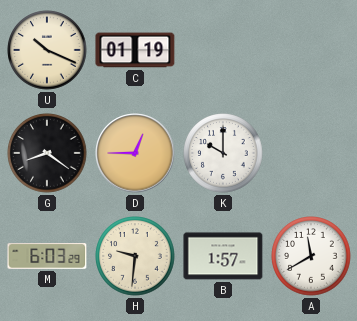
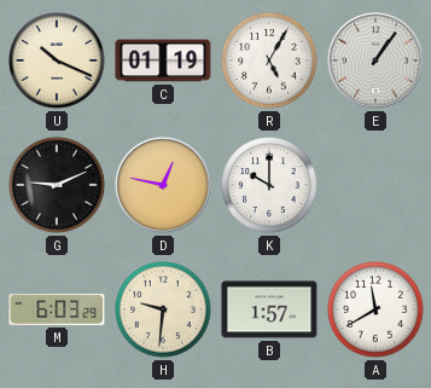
R: none -> 5:05
E: none -> 1:06
G: 8:21 -> 9:11
D: 12:45 -> 12:47
